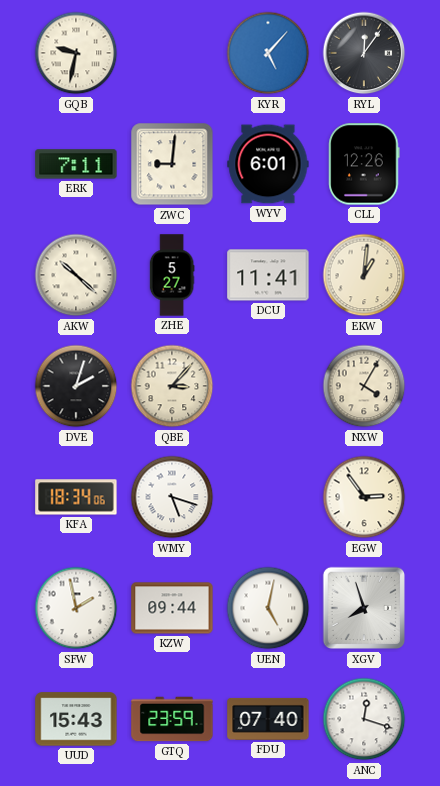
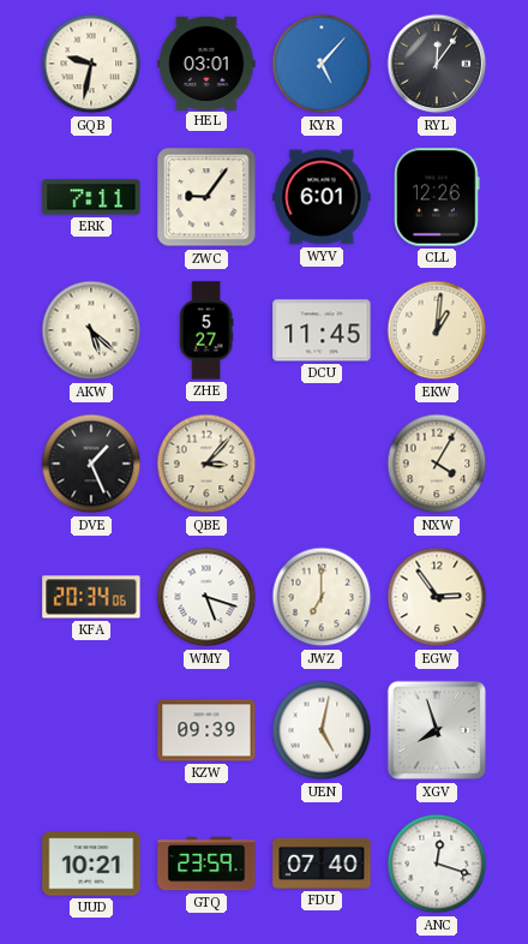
HEL: none -> 03:01
ZWC: 9:01 -> 9:06
AKW: 10:22 -> 5:22
DCU: 11:41 -> 11:45
DVE: 2:03 -> 1:26
KFA: 18:34 -> 20:34
JWZ: none -> 7:00
SFW: 1:58 -> none
KZW: 09:44 -> 09:39
UUD: 15:43 -> 10:21
